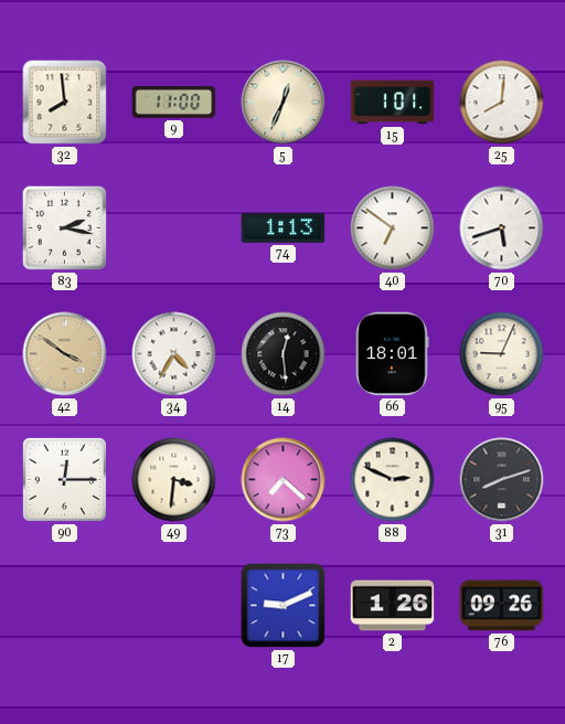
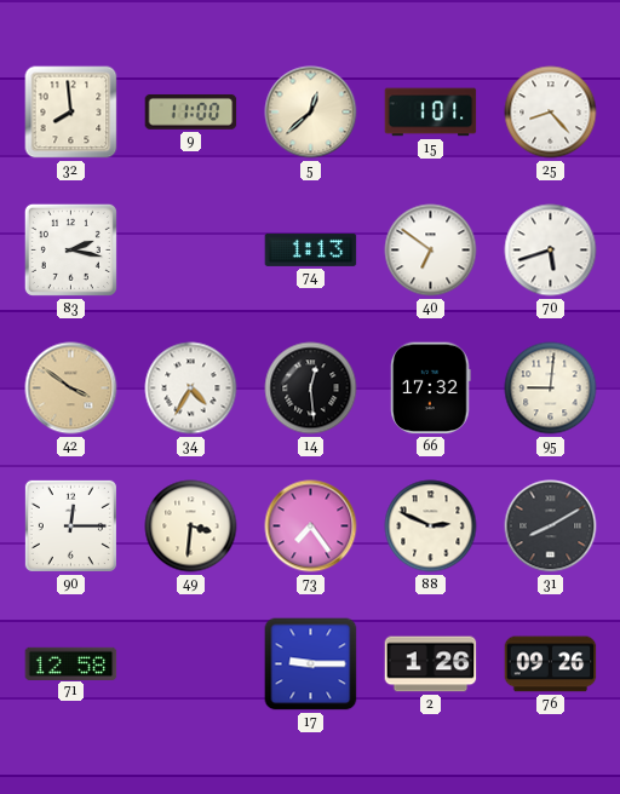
5: 12:34 -> 12:38
25: 8:01 -> 8:23
66: 18:01 -> 17:32
95: 9:04 -> 9:01
73: 7:22 -> 7:24
31: 8:12 -> 8:10
71: none -> 12:58
17: 9:11 -> 9:15
